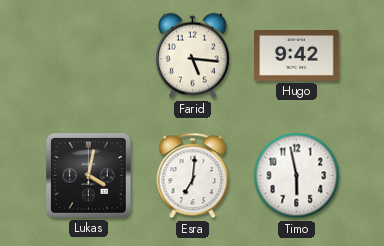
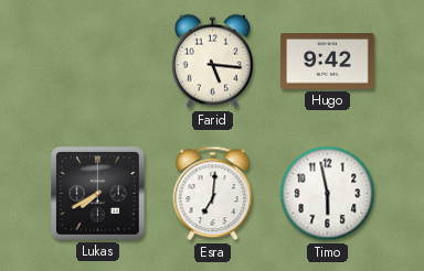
Lukas: 4:02 -> 7:40
